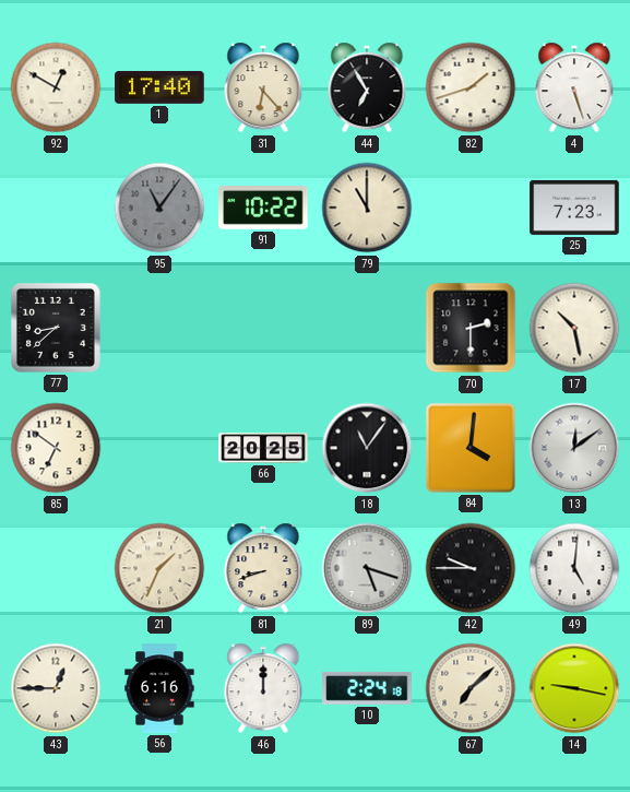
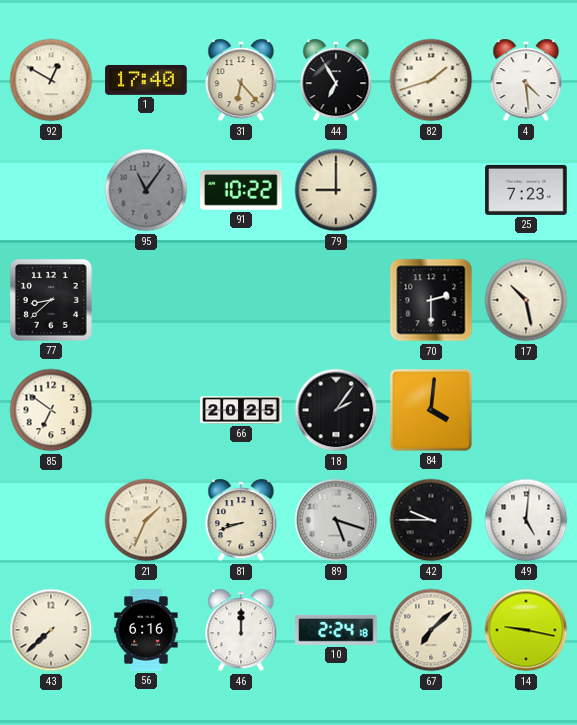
4: 5:27 -> 4:29
79: 11:00 -> 9:00
18: 11:06 -> 2:06
13: 12:09 -> none
43: 12:45 -> 7:38
